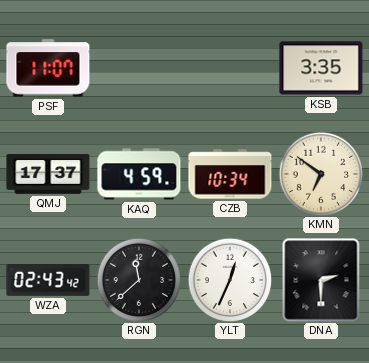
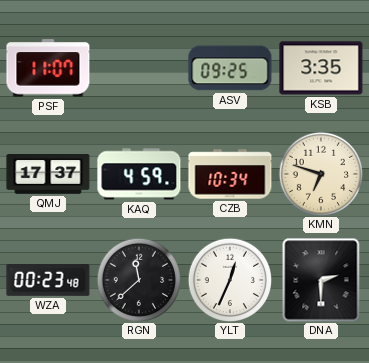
ASV: none -> 09:25
KMN: 6:51 -> 6:48
WZA: 02:43 -> 00:23
